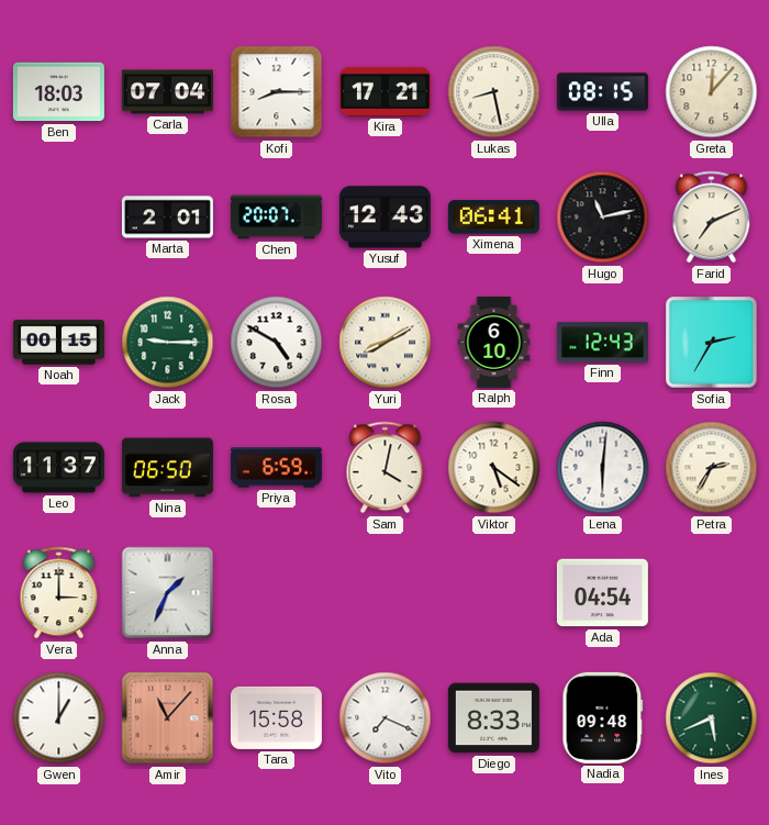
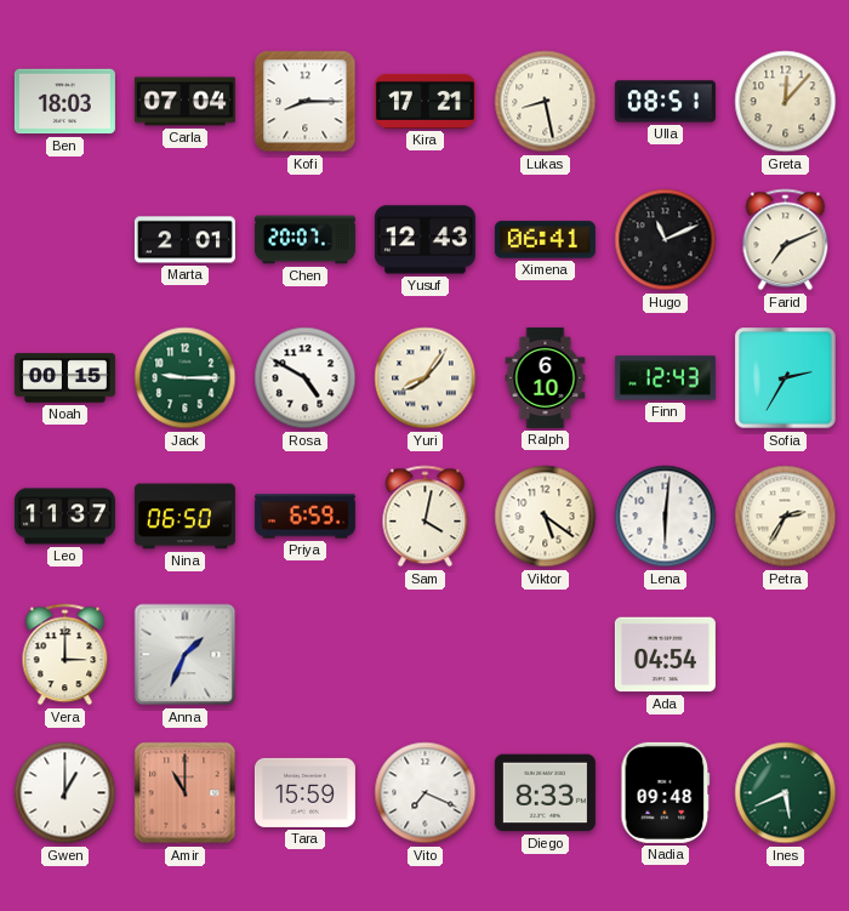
Ulla: 08:15 -> 08:51
Hugo: 11:13 -> 11:11
Yuri: 8:10 -> 8:06
Amir: 11:07 -> 11:00
Tara: 15:58 -> 15:59
